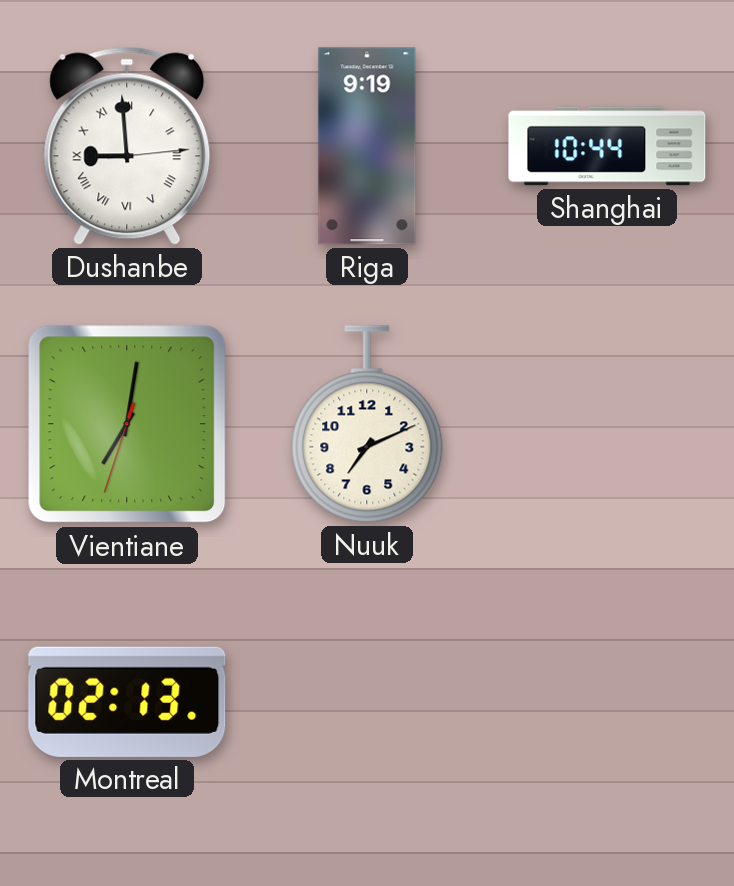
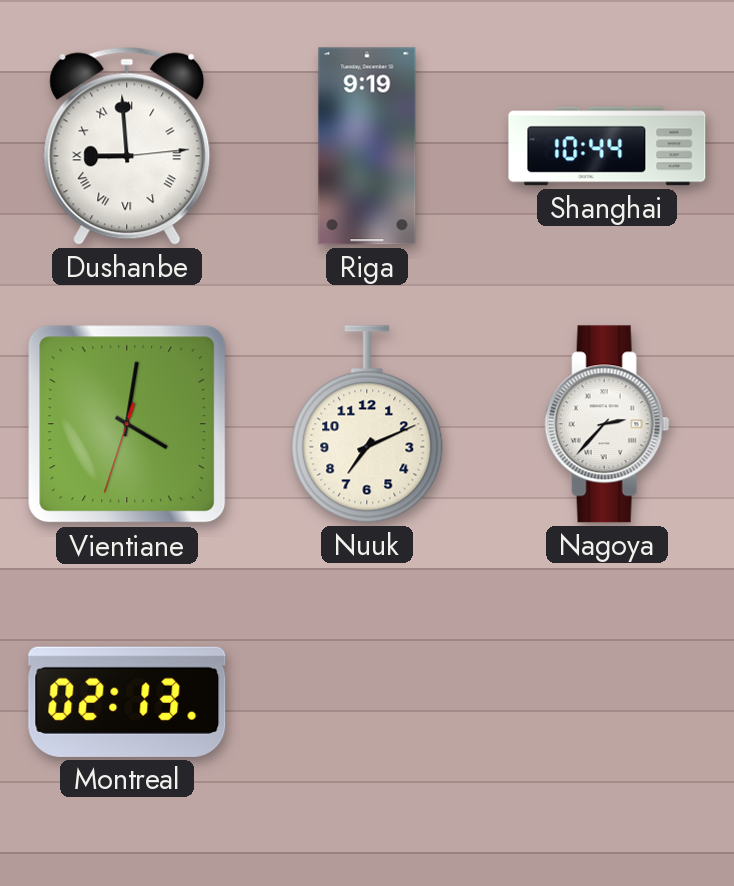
Vientiane: 7:01 -> 4:01
Nagoya: none -> 2:37
